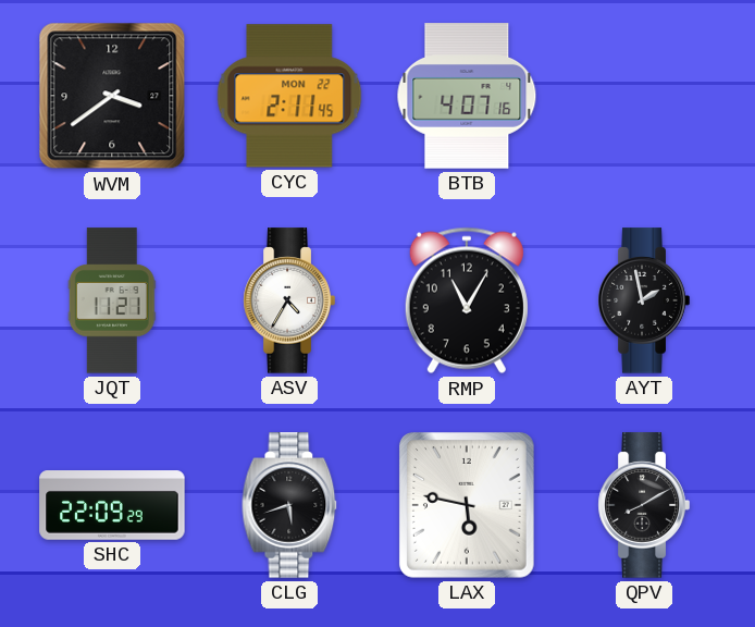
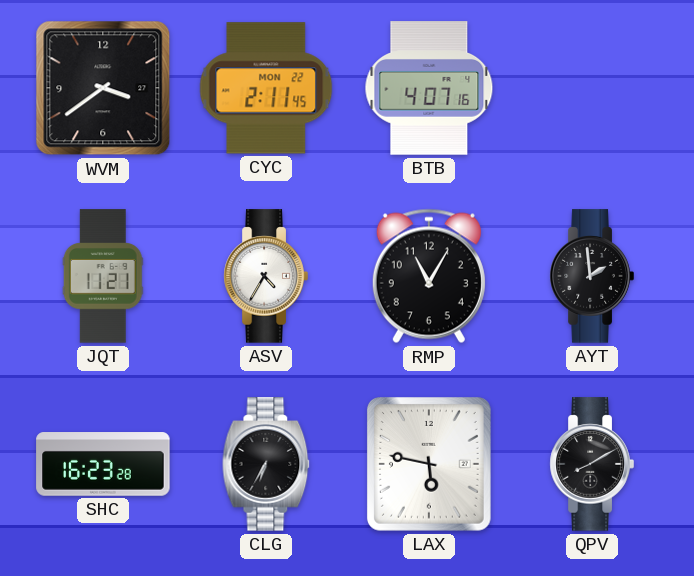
AYT: 1:58 -> 1:59
SHC: 22:09 -> 16:23
CLG: 5:42 -> 6:35
